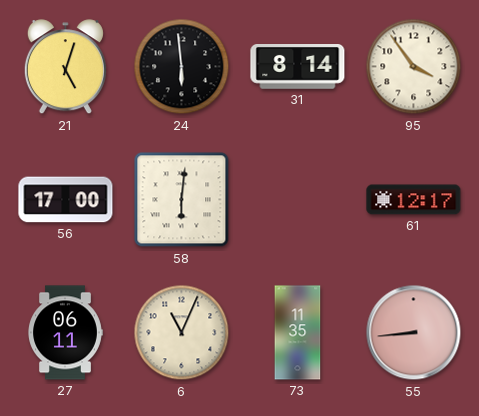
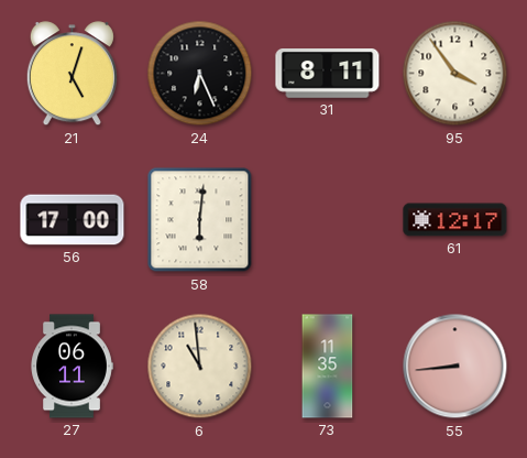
24: 5:59 -> 6:26
31: 8:14 -> 8:11
6: 11:04 -> 10:59
